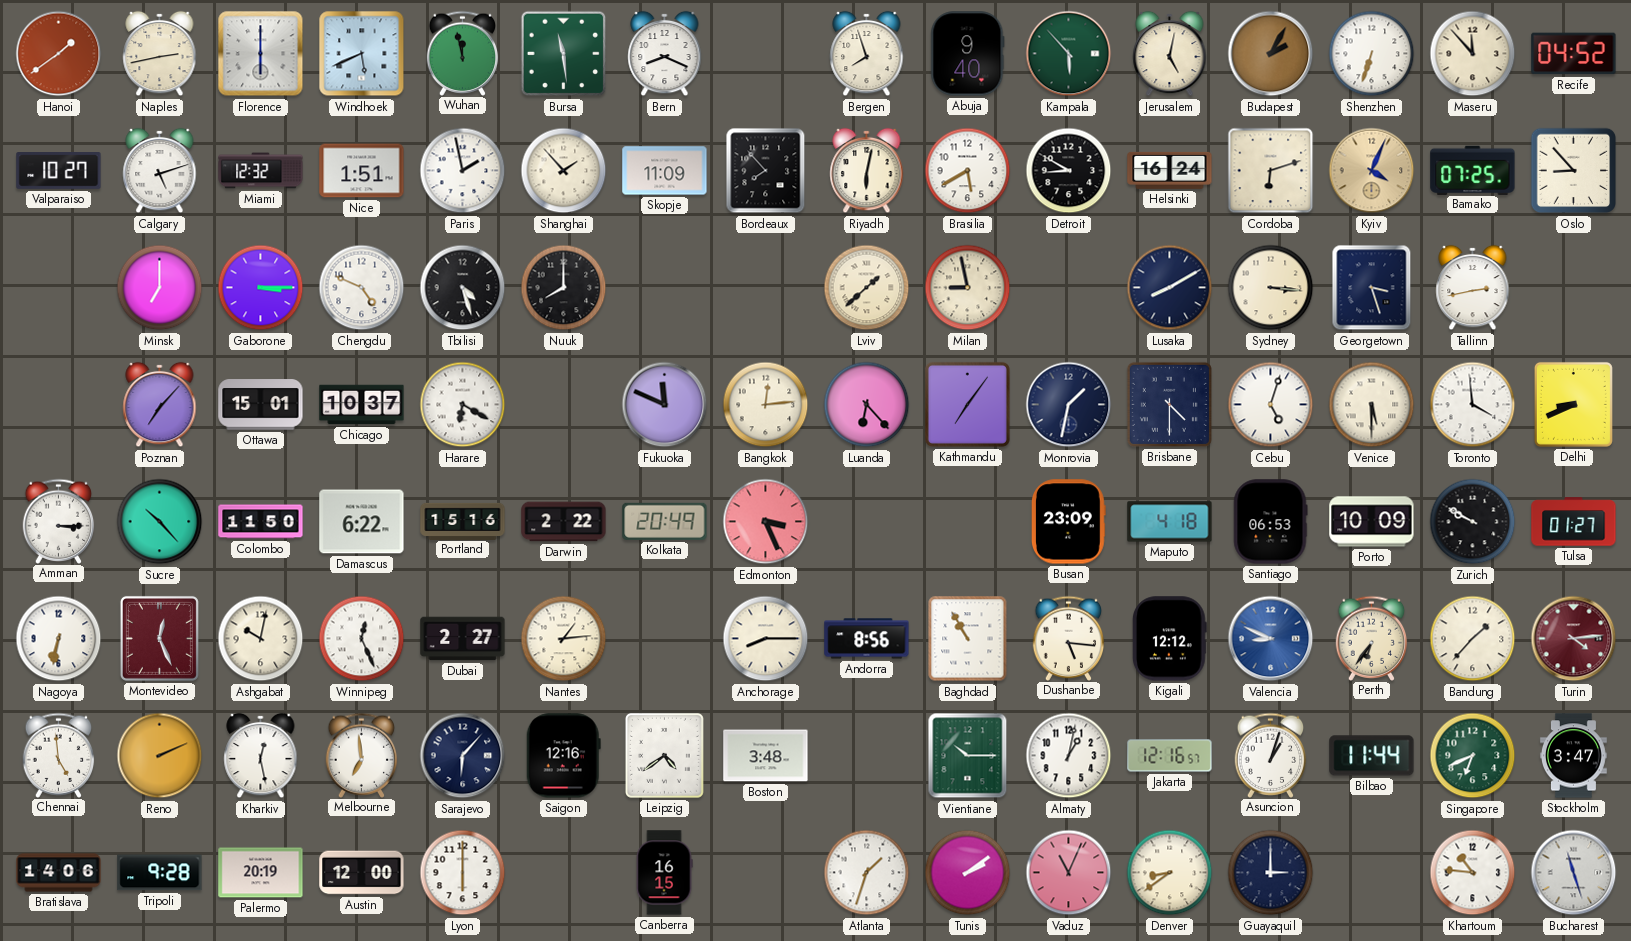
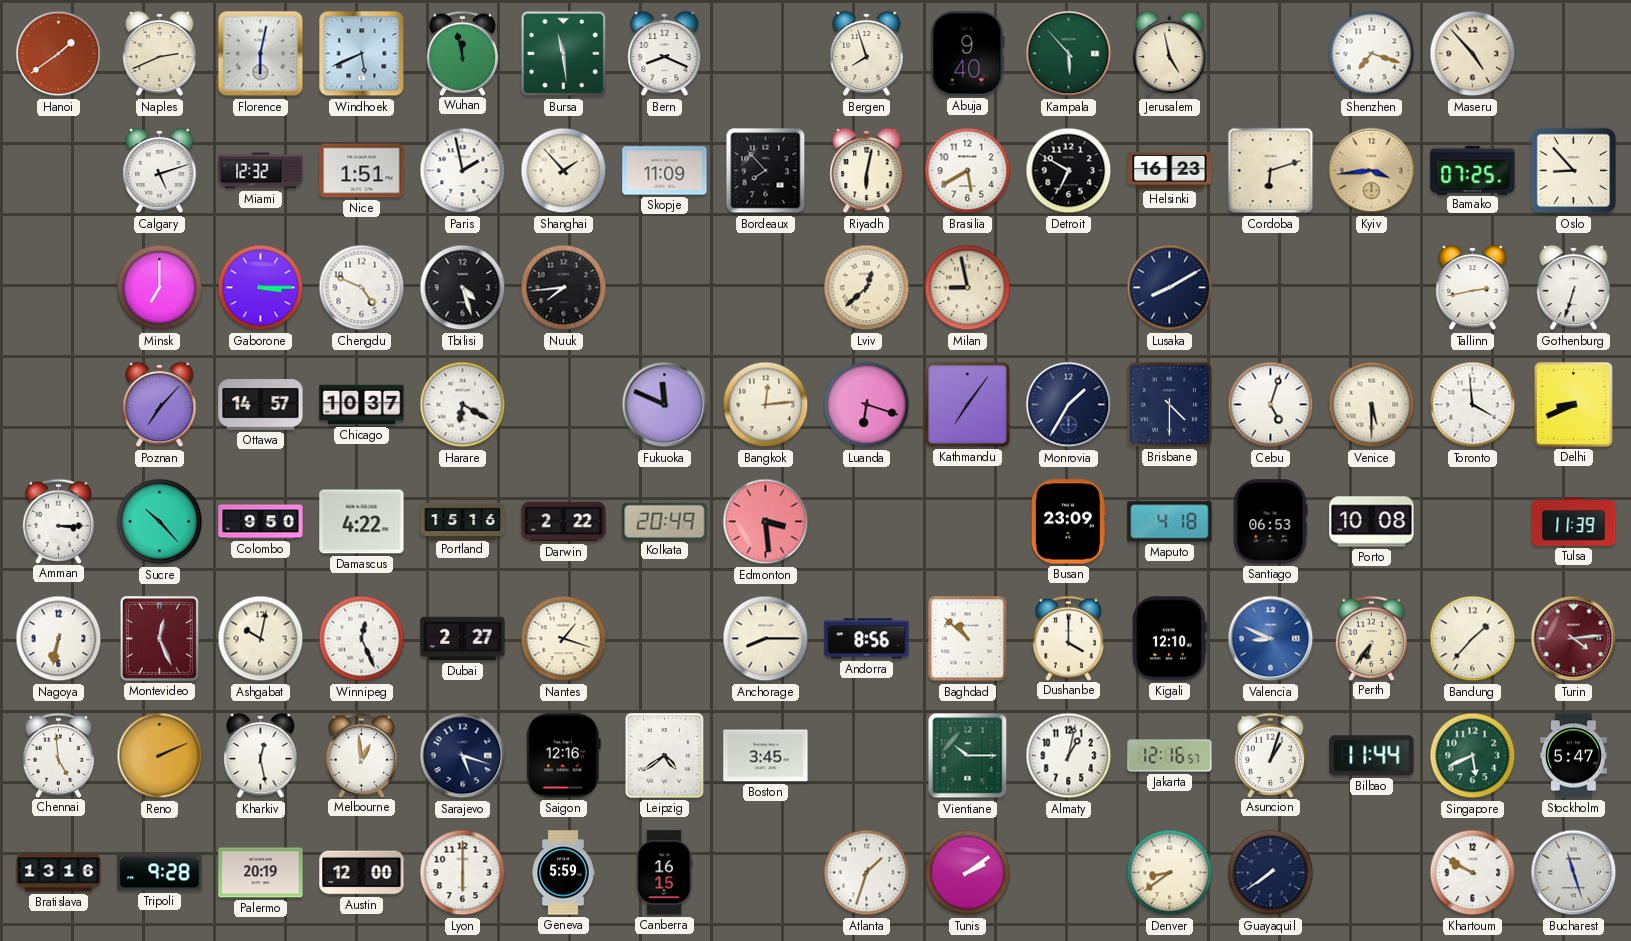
Naples: 2:43 -> 2:41
Florence: 6:00 -> 6:02
Jerusalem: 5:02 -> 4:58
Budapest: 2:05 -> none
Shenzhen: 6:33 -> 7:18
Maseru: 11:53 -> 4:53
Recife: 04:52 -> none
Valparaiso: 10:27 -> none
Detroit: 8:50 -> 6:50
Helsinki: 16:24 -> 16:23
Kyiv: 4:04 -> 3:44
Nuuk: 8:00 -> 7:44
Lviv: 1:38 -> 12:38
Sydney: 3:16 -> none
Georgetown: 3:27 -> none
Gothenburg: none -> 6:33
Ottawa: 15:01 -> 14:57
Luanda: 6:23 -> 6:18
Monrovia: 1:32 -> 1:35
Colombo: 11:50 -> 9:50
Damascus: 6:22 -> 4:22
Edmonton: 3:26 -> 3:29
Porto: 10:09 -> 10:08
Zurich: 9:50 -> none
Tulsa: 01:27 -> 11:39
Nantes: 1:14 -> 1:18
Baghdad: 10:55 -> 10:52
Dushanbe: 5:16 -> 4:00
Kigali: 12:12 -> 12:10
Melbourne: 6:59 -> 12:59
Sarajevo: 6:07 -> 5:18
Boston: 3:48 -> 3:45
Singapore: 6:41 -> 5:41
Stockholm: 3:47 -> 5:47
Bratislava: 14:06 -> 13:16
Geneva: none -> 5:59
Vaduz: 11:04 -> none
Guayaquil: 3:00 -> 7:39
Khartoum: 10:46 -> 9:50
